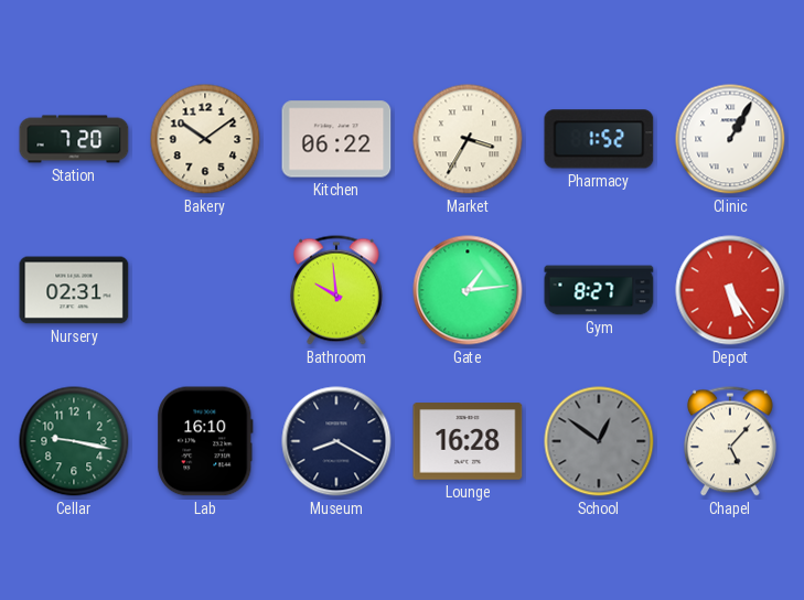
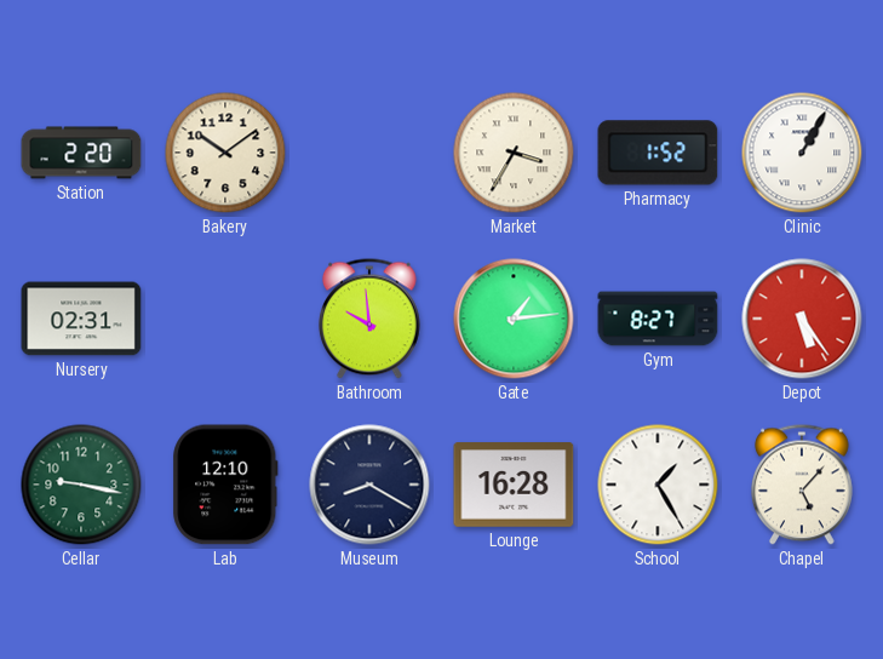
Station: 7:20 -> 2:20
Kitchen: 06:22 -> none
Lab: 16:10 -> 12:10
School: 12:51 -> 1:25
School dial: grey -> white
